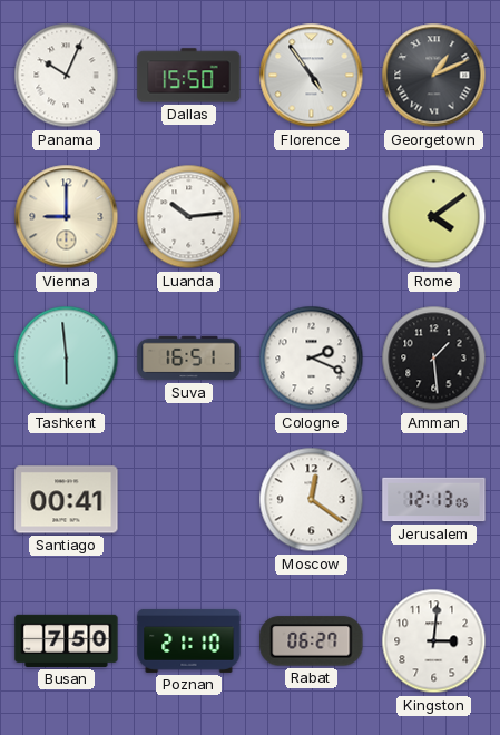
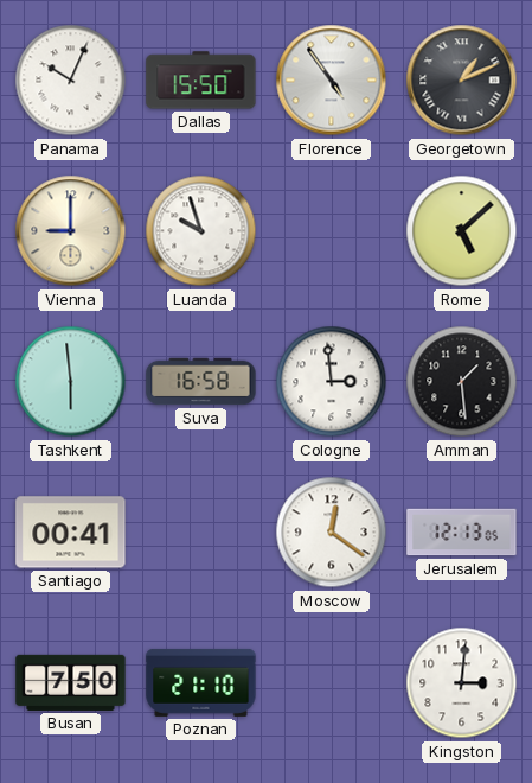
Luanda: 10:14 -> 9:57
Rome: 4:09 -> 5:08
Suva: 16:51 -> 16:58
Cologne: 2:19 -> 2:59
Rabat: 06:27 -> none
